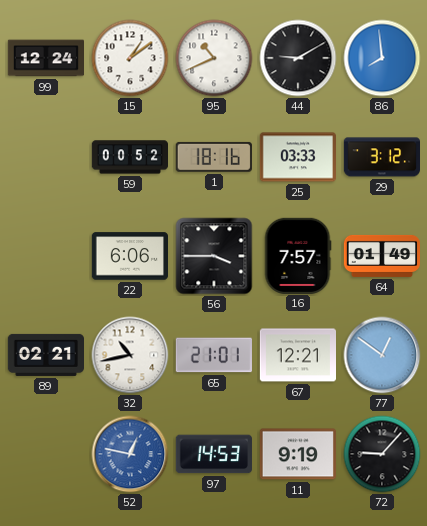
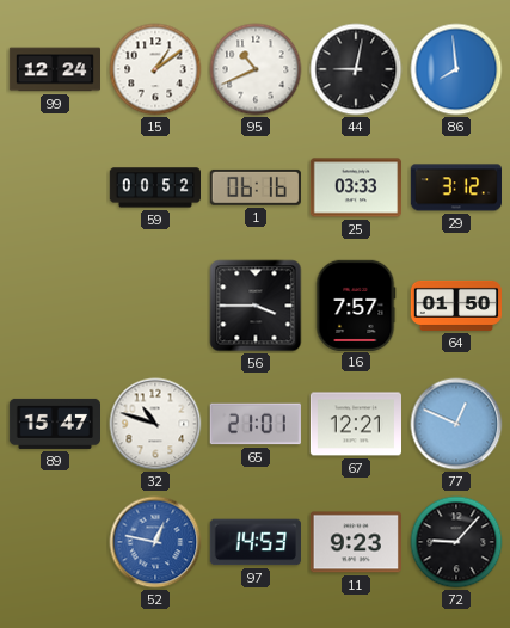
44: 9:10 -> 9:02
1: 18:16 -> 06:16
22: 6:06 -> none
64: 01:49 -> 01:50
89: 02:21 -> 15:47
32: 10:43 -> 10:48
77: 12:51 -> 12:49
11: 9:19 -> 9:23
